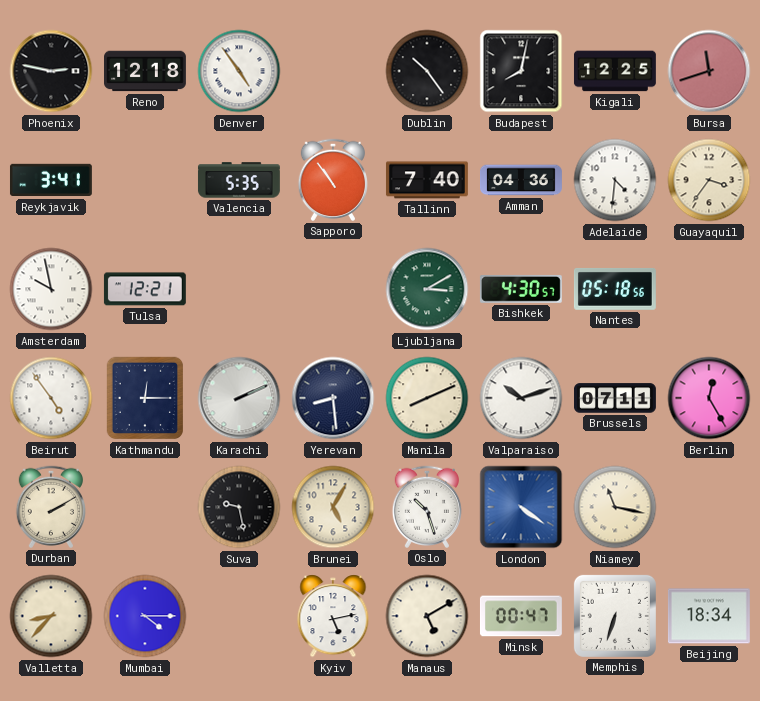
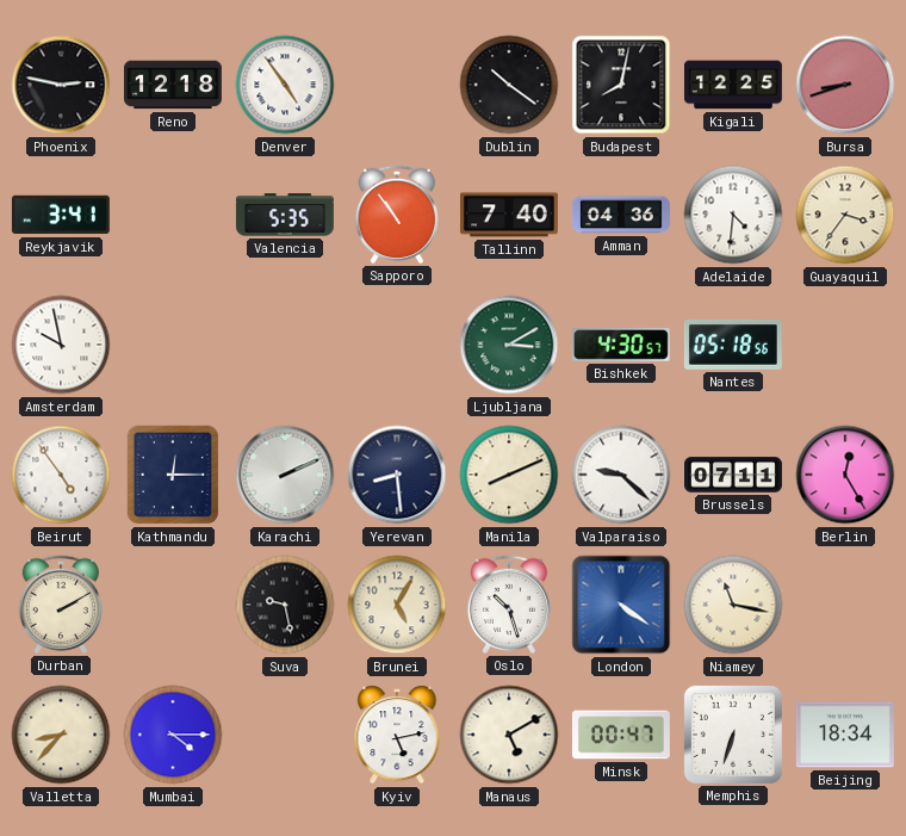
Dublin: 10:24 -> 10:21
Bursa: 11:42 -> 8:42
Tulsa: 12:21 -> none
Valparaiso: 10:12 -> 9:22
